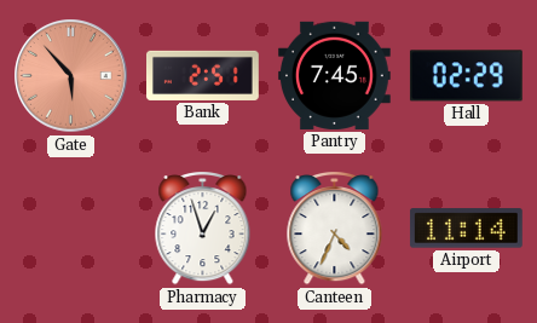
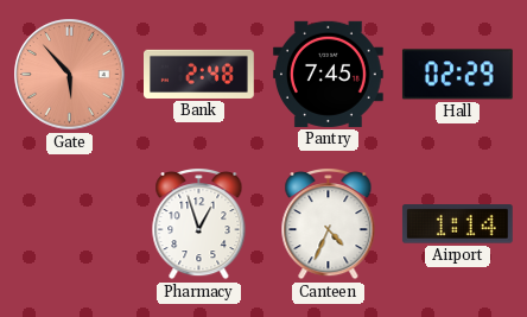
Bank: 2:51 -> 2:48
Airport: 11:14 -> 1:14
